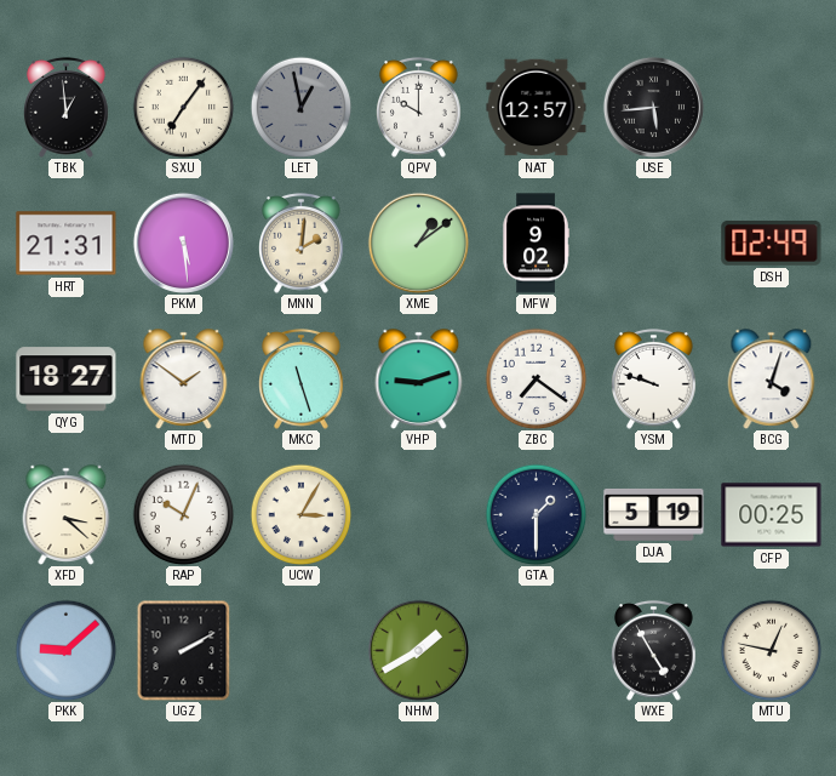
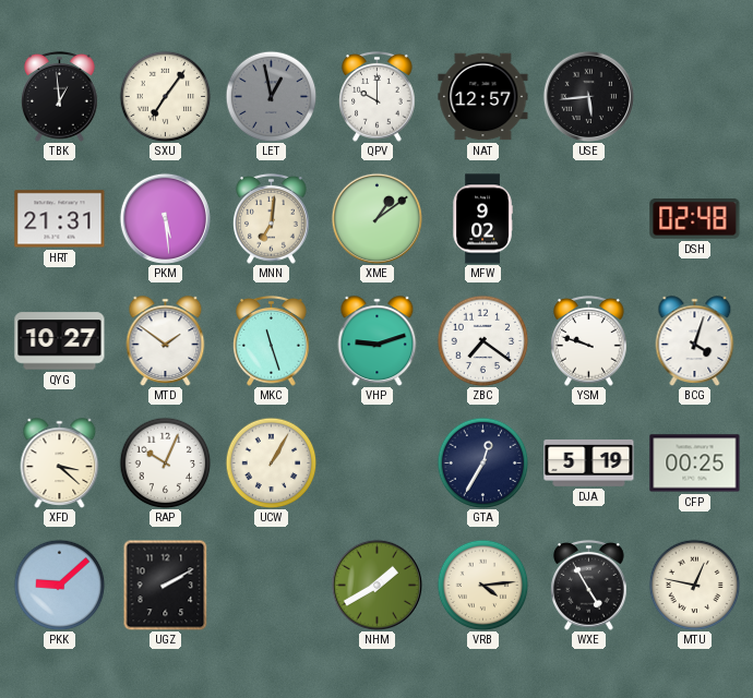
MNN: 2:01 -> 7:01
DSH: 02:49 -> 02:48
QYG: 18:27 -> 10:27
UCW: 3:05 -> 1:05
GTA: 1:30 -> 12:35
VRB: none -> 4:14
